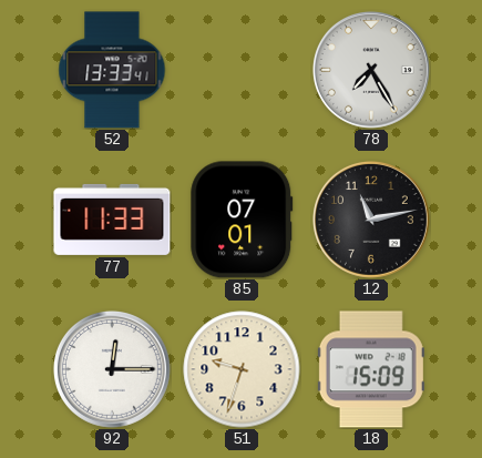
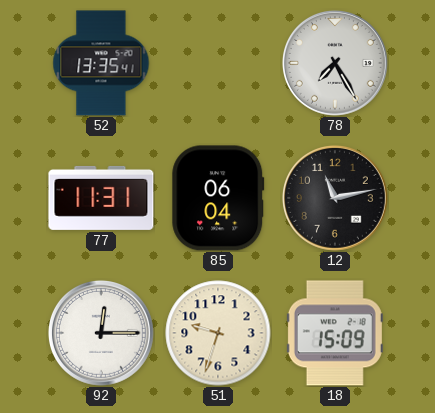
52: 13:33 -> 13:35
77: 11:33 -> 11:31
85: 07:01 -> 06:04
